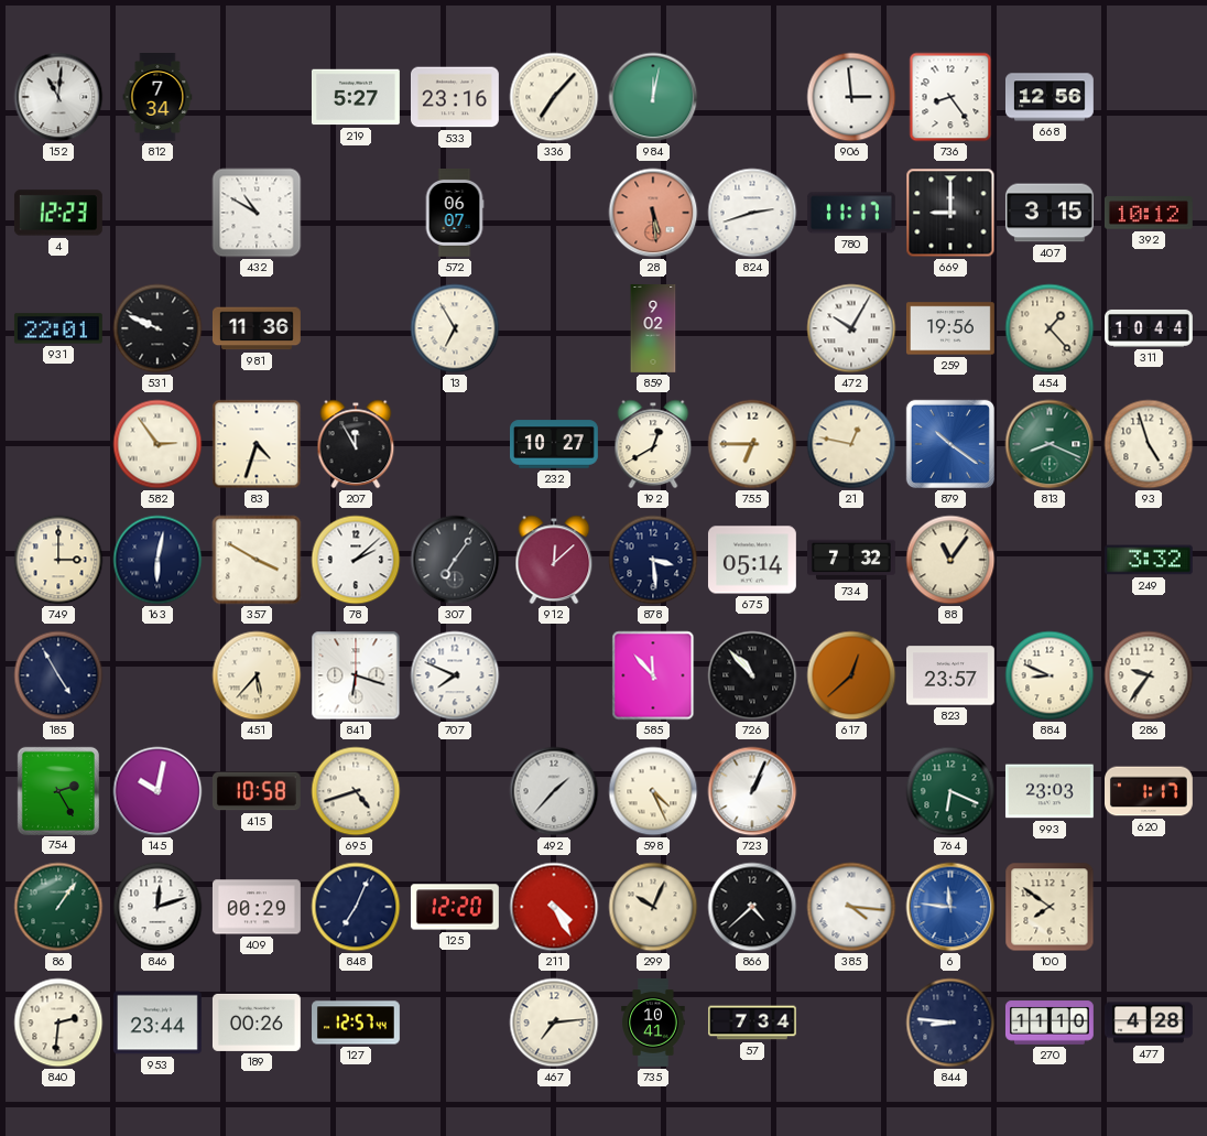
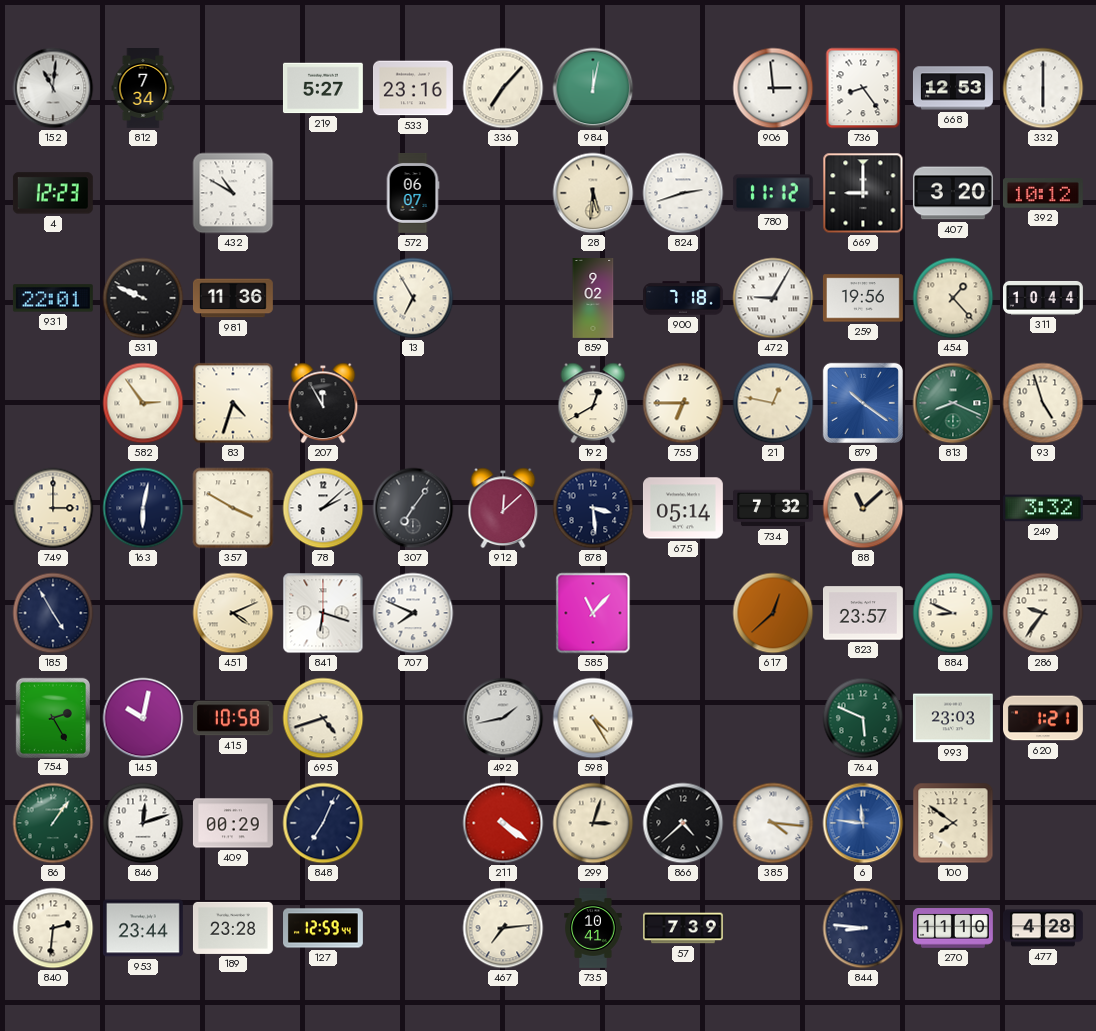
668: 12:56 -> 12:53
332: none -> 6:00
28: 5:29 -> 5:31
28 dial: salmon -> cream
780: 11:17 -> 11:12
407: 3:15 -> 3:20
900: none -> 7:18
472: 10:05 -> 9:05
232: 10:27 -> none
88: 11:06 -> 11:08
451: 5:37 -> 4:11
585: 11:53 -> 11:07
726: 10:53 -> none
492: 1:37 -> 1:43
598: 4:26 -> 4:25
723: 1:04 -> none
764: 6:19 -> 5:49
620: 1:17 -> 1:21
125: 12:20 -> none
211: 4:25 -> 4:21
299: 10:04 -> 3:03
189: 00:26 -> 23:28
127: 12:57 -> 12:59
57: 7:34 -> 7:39
